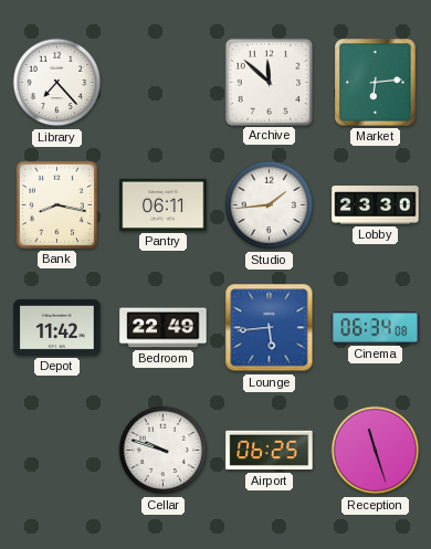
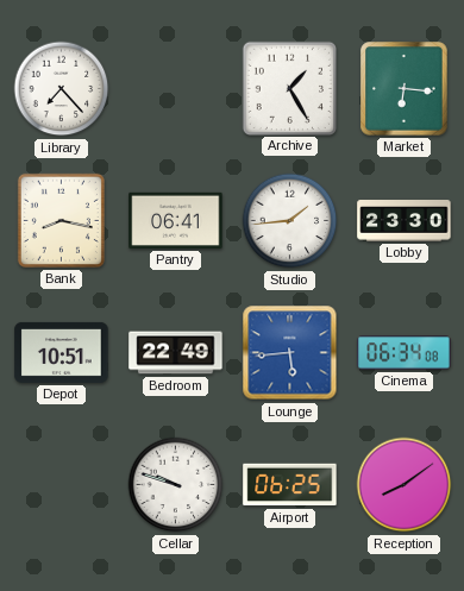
Archive: 11:52 -> 1:25
Market: 6:14 -> 6:16
Pantry: 06:11 -> 06:41
Depot: 11:42 -> 10:51
Reception: 11:27 -> 8:09
